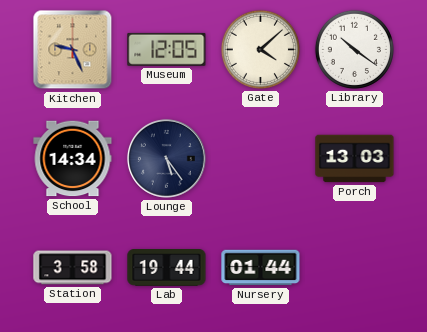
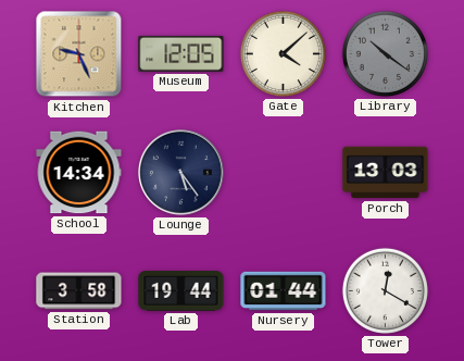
Library dial: white -> grey
Tower: none -> 12:20
